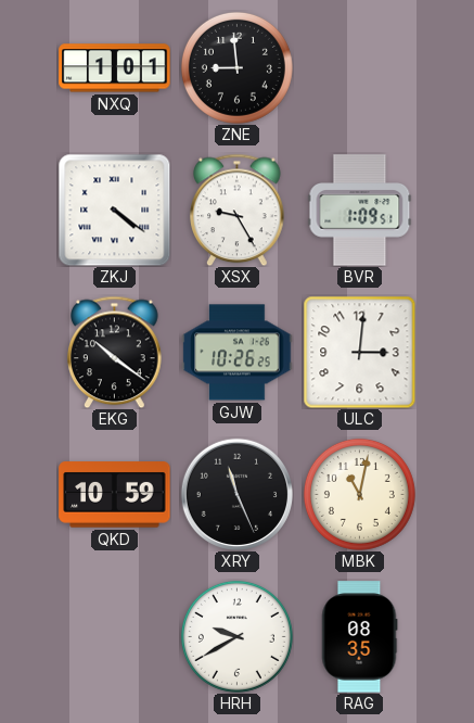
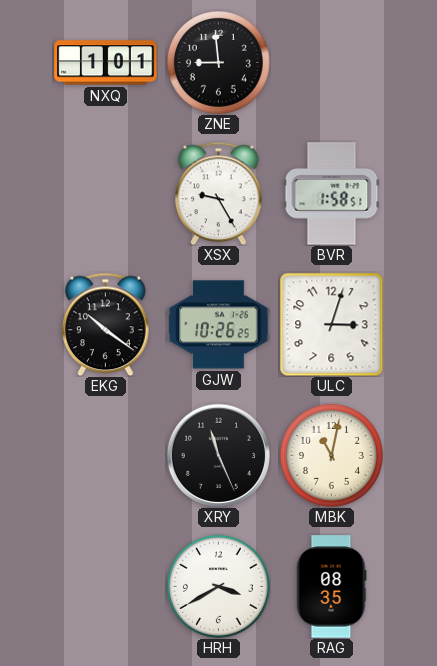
ZKJ: 4:21 -> none
BVR: 1:09 -> 1:58
ULC: 3:01 -> 3:03
QKD: 10:59 -> none
HRH: 9:40 -> 3:40
